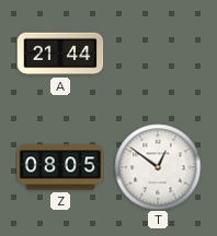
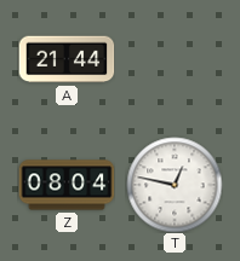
Z: 08:05 -> 08:04
T: 12:51 -> 12:47
